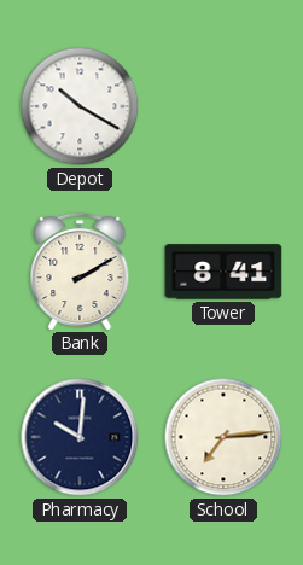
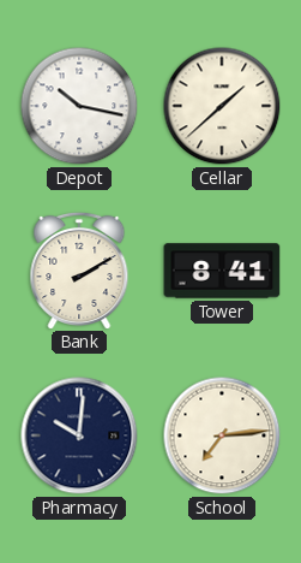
Depot: 10:20 -> 10:17
Cellar: none -> 1:38
